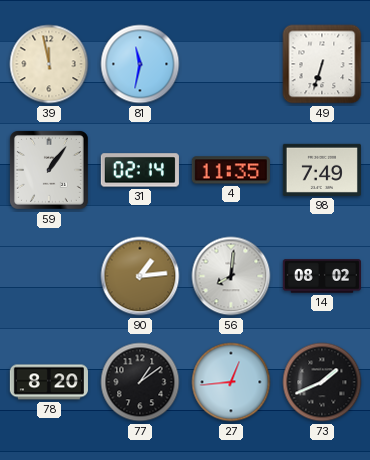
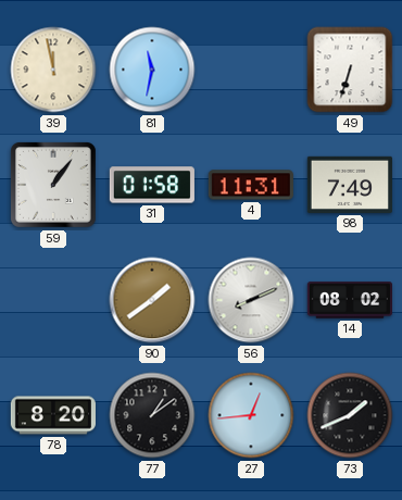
31: 02:14 -> 01:58
4: 11:35 -> 11:31
90: 1:14 -> 1:39
56: 8:01 -> 8:11
